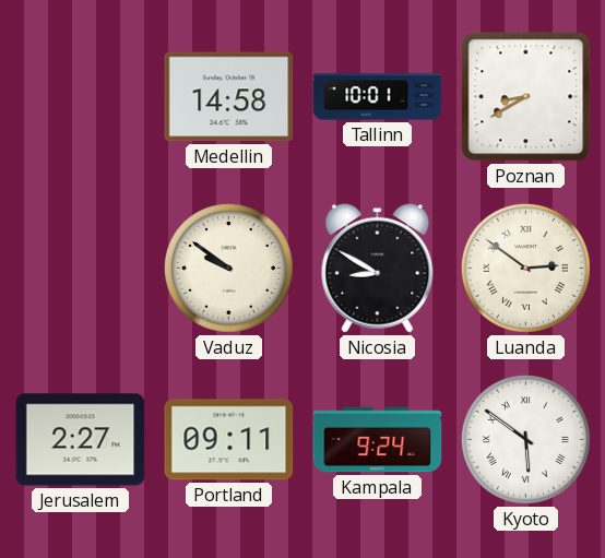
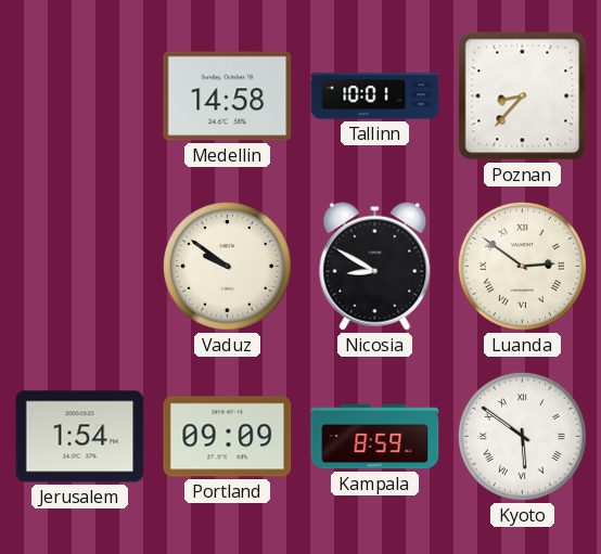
Poznan: 8:40 -> 8:37
Jerusalem: 2:27 -> 1:54
Portland: 09:11 -> 09:09
Kampala: 9:24 -> 8:59
